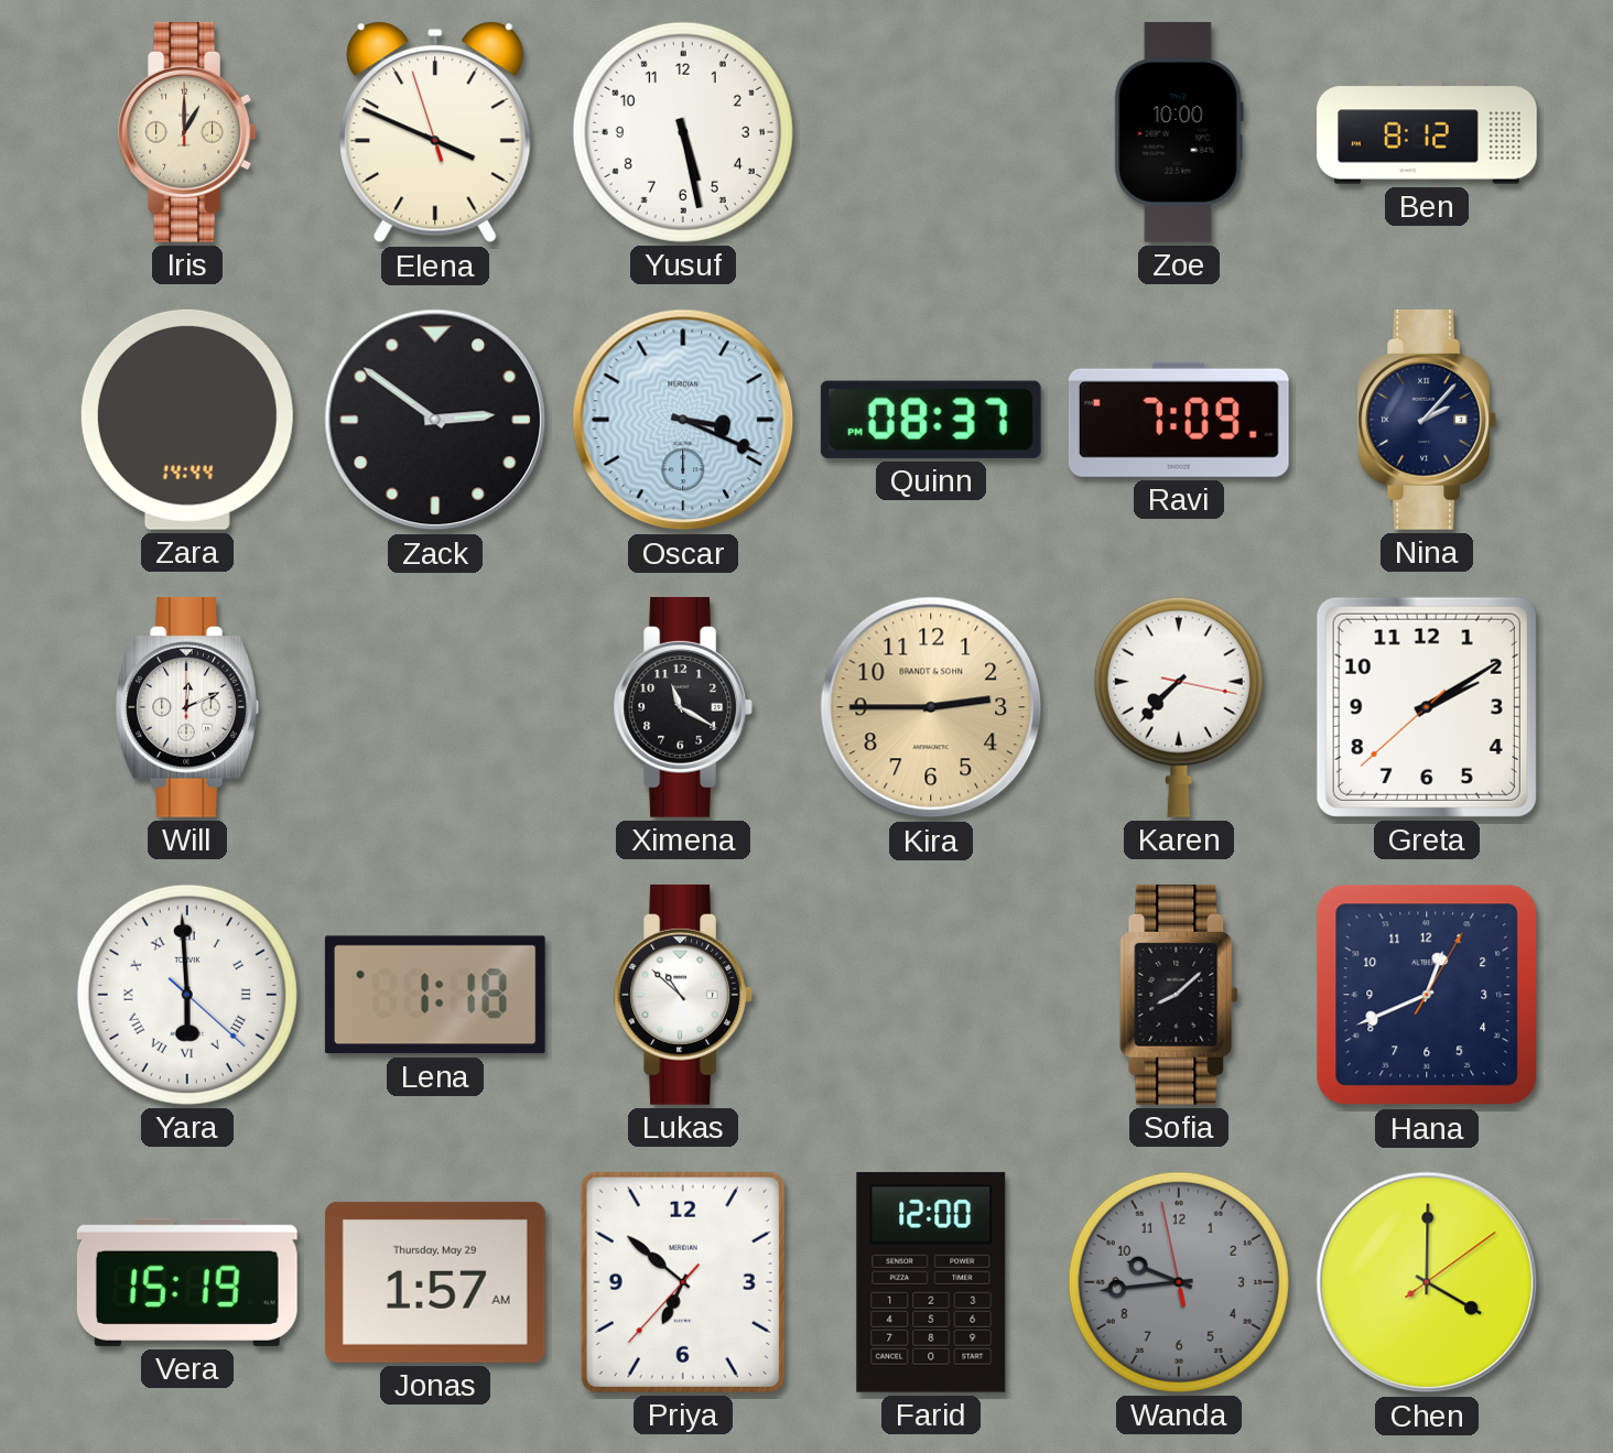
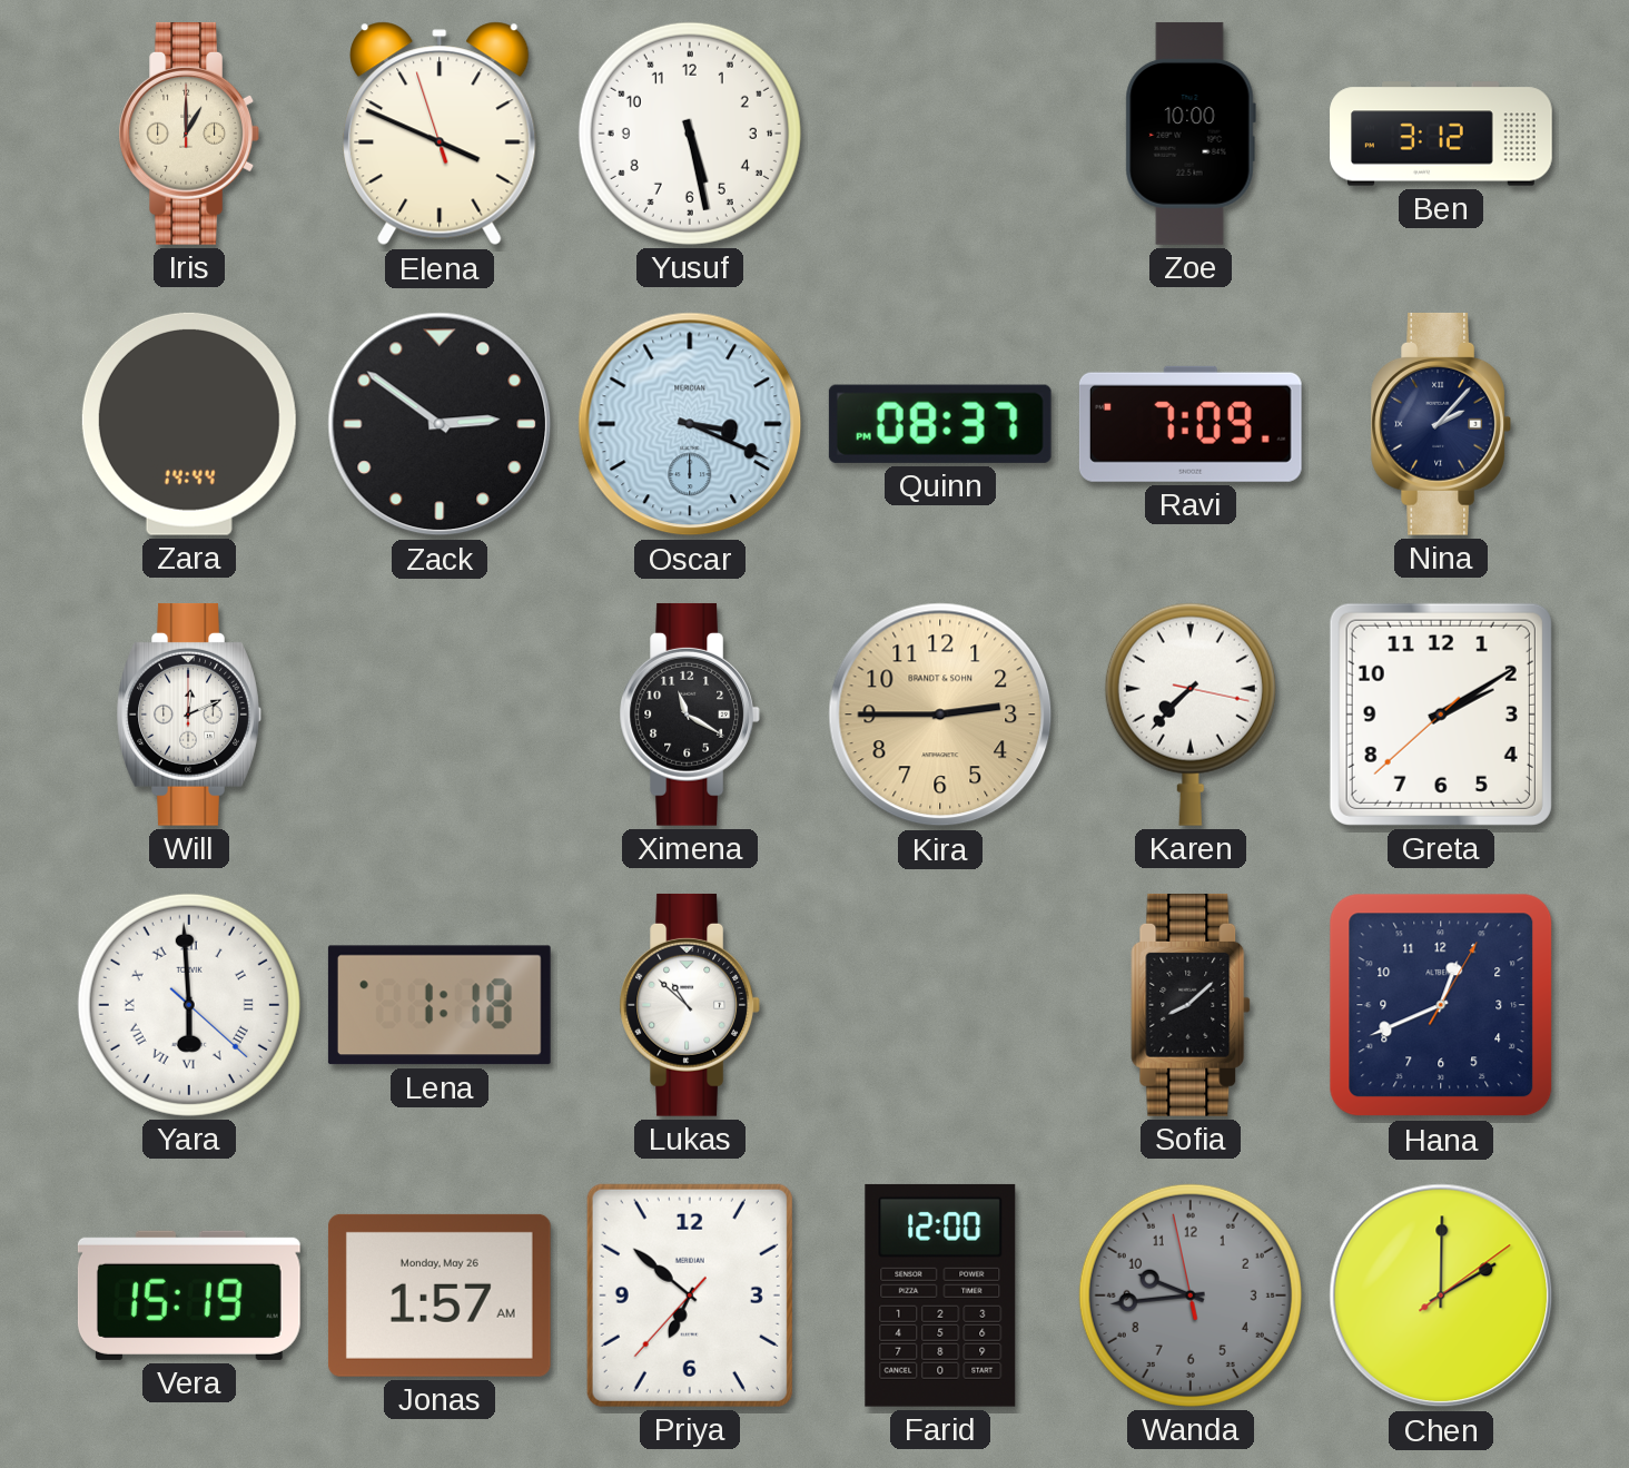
Ben: 8:12 -> 3:12
Jonas date: Thursday, May 29 -> Monday, May 26
Chen: 4:00 -> 2:00
